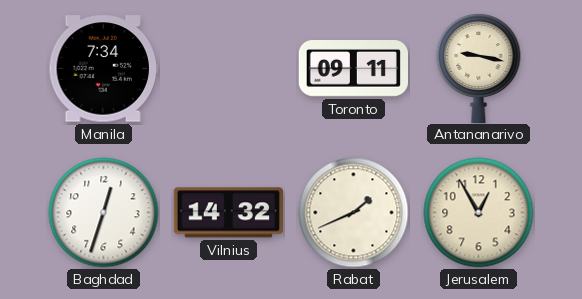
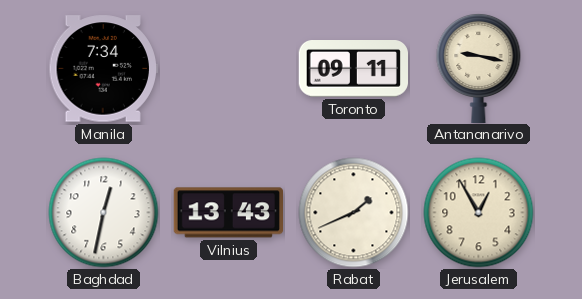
Baghdad: 12:33 -> 12:32
Vilnius: 14:32 -> 13:43
